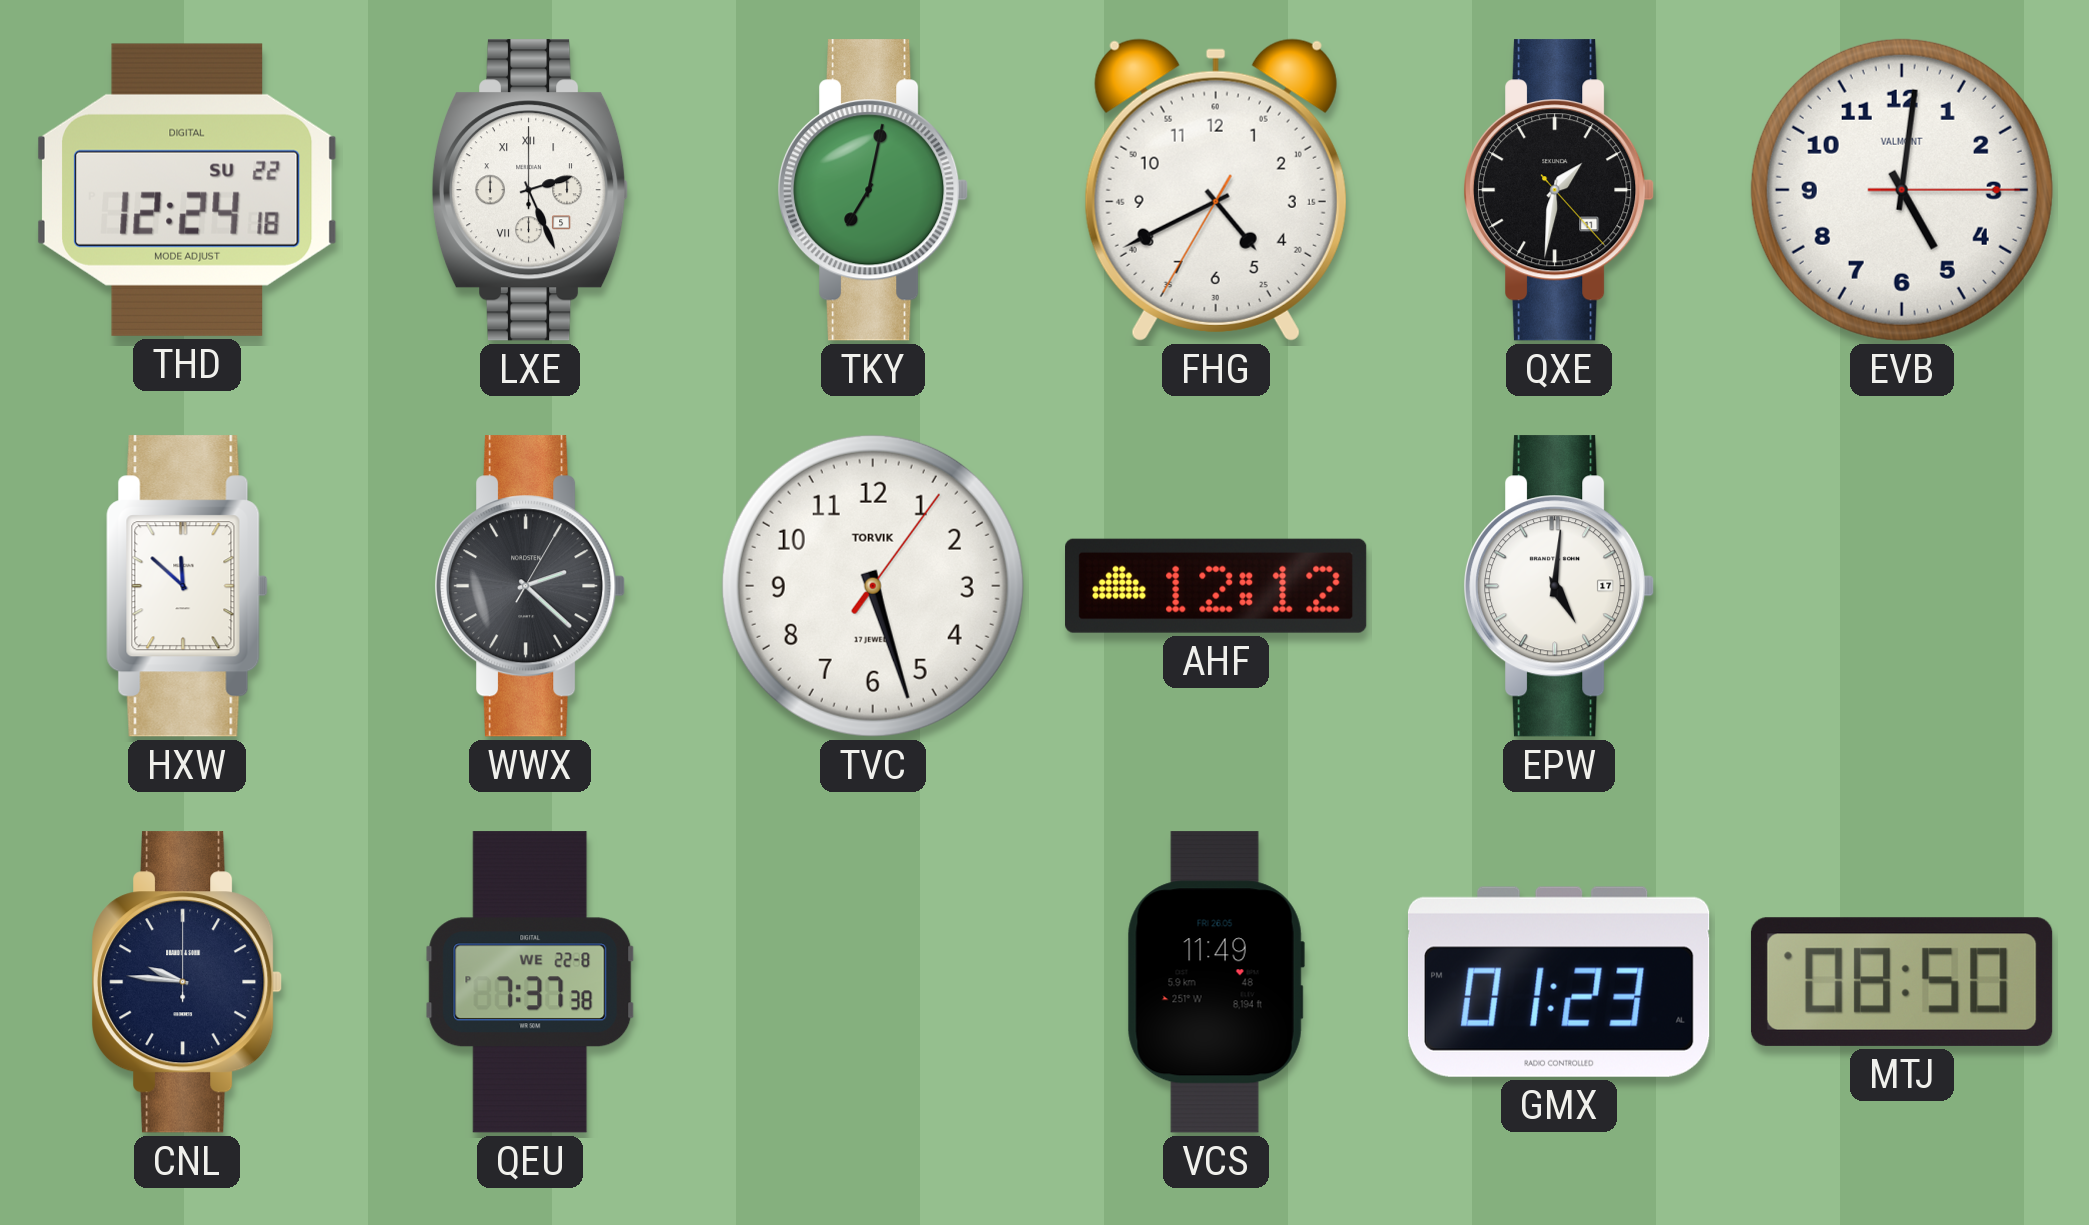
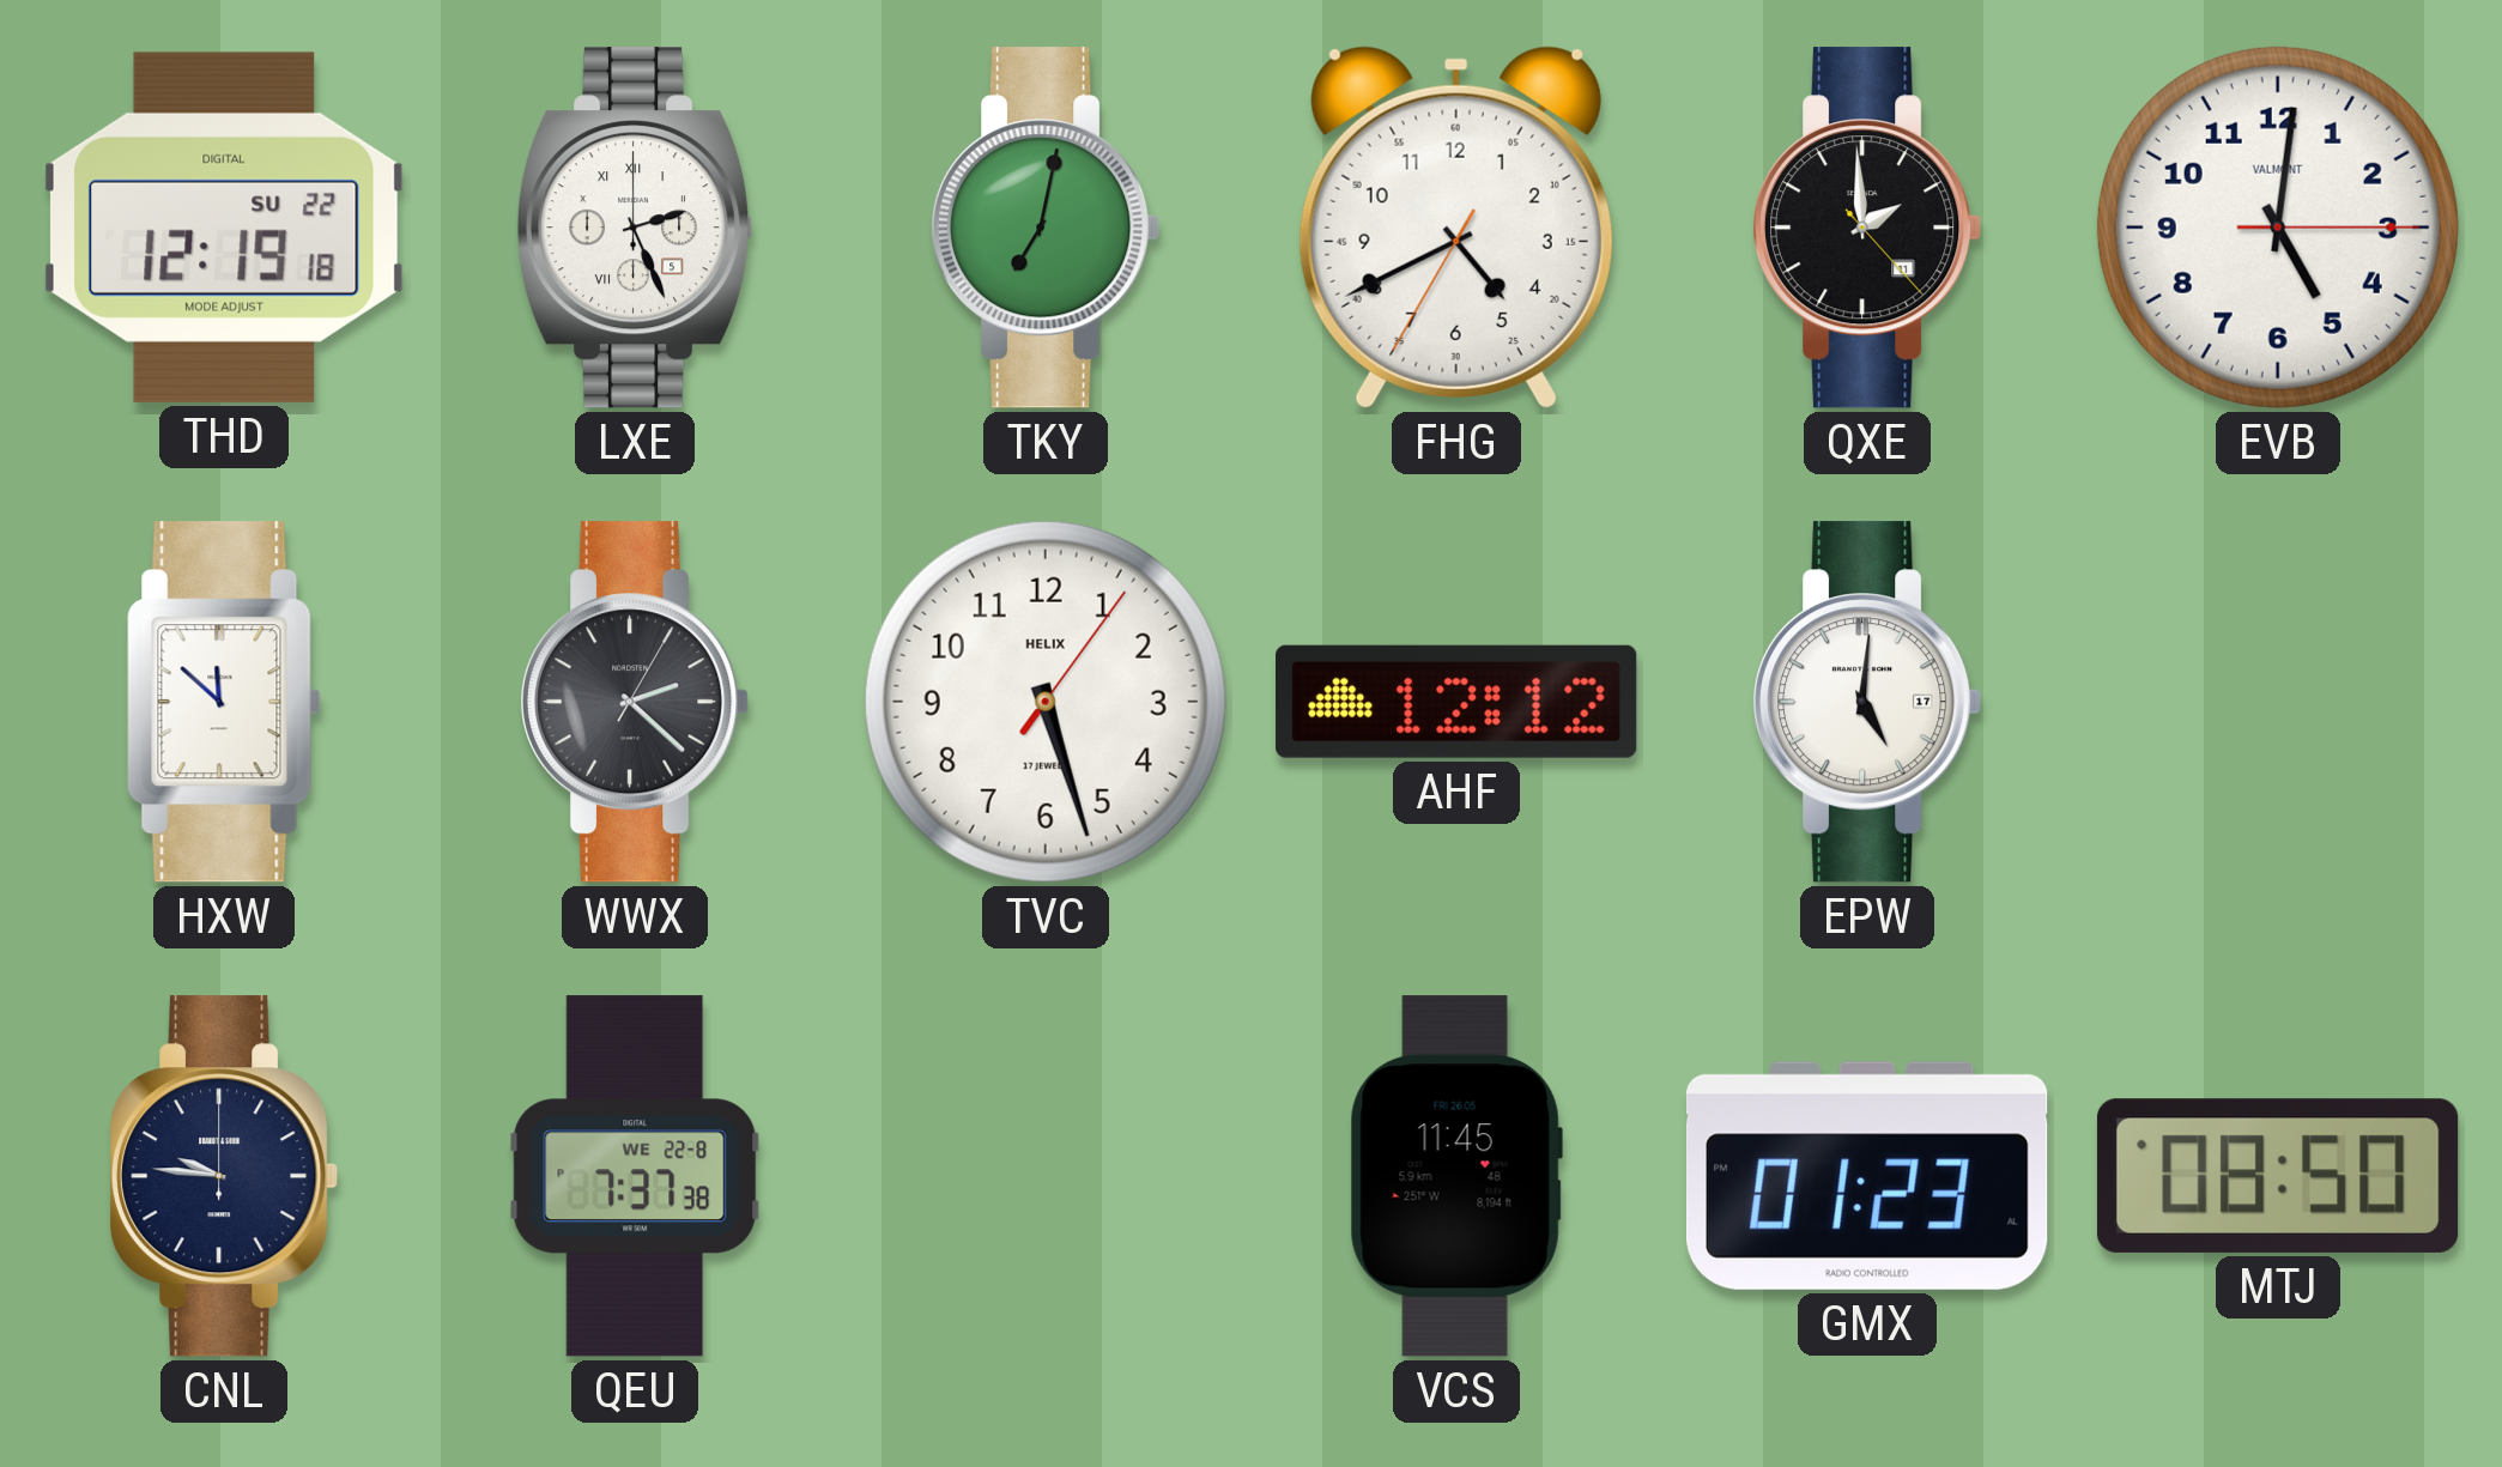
THD: 12:24 -> 12:19
QXE: 1:31 -> 1:59
TVC brand: TORVIK -> HELIX
VCS: 11:49 -> 11:45
